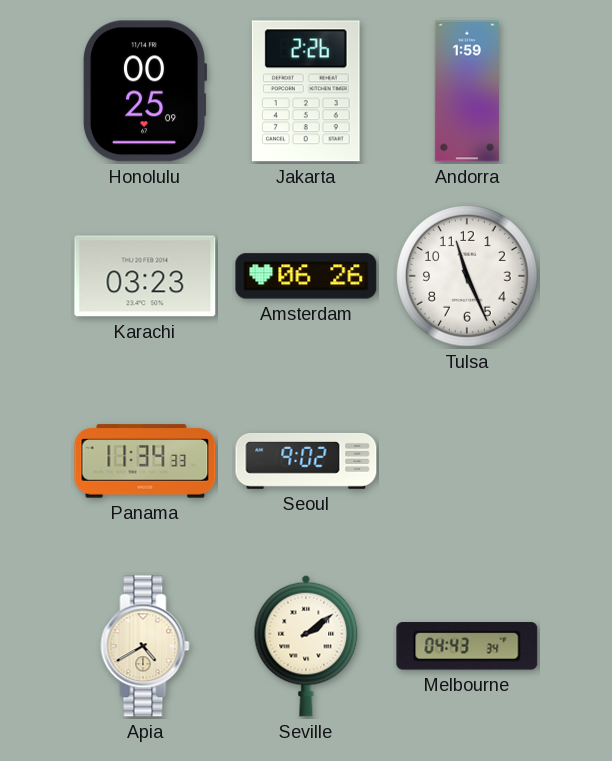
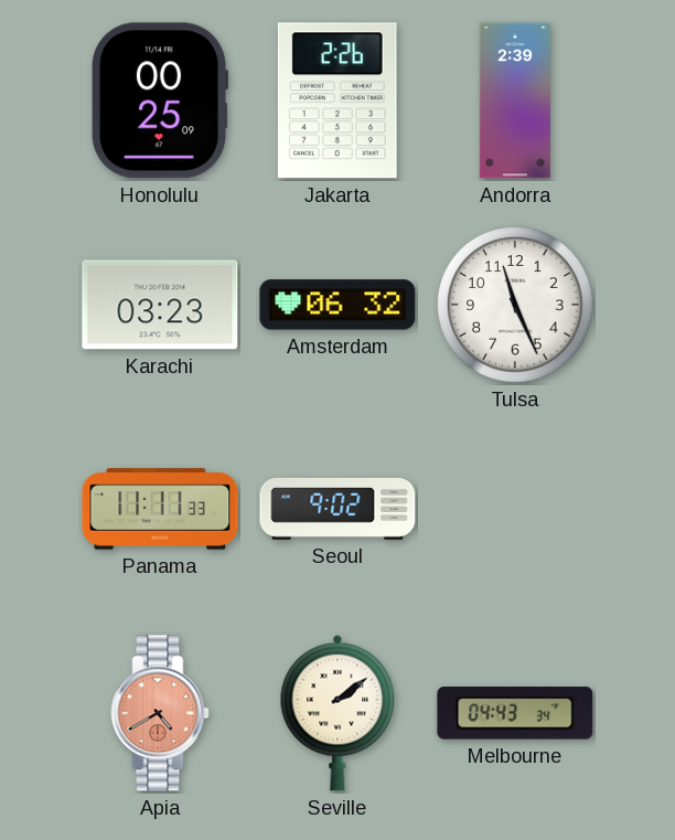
Andorra: 1:59 -> 2:39
Amsterdam: 06:26 -> 06:32
Panama: 11:34 -> 11:11
Apia dial: cream -> salmon
